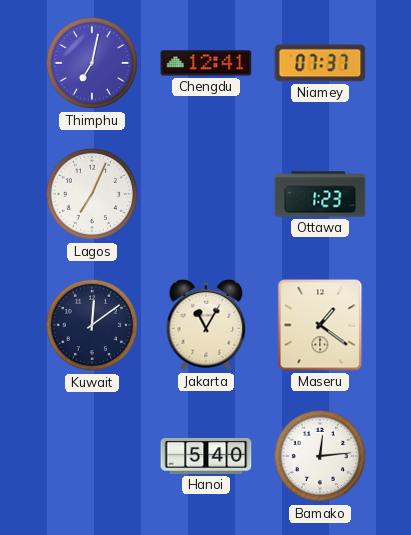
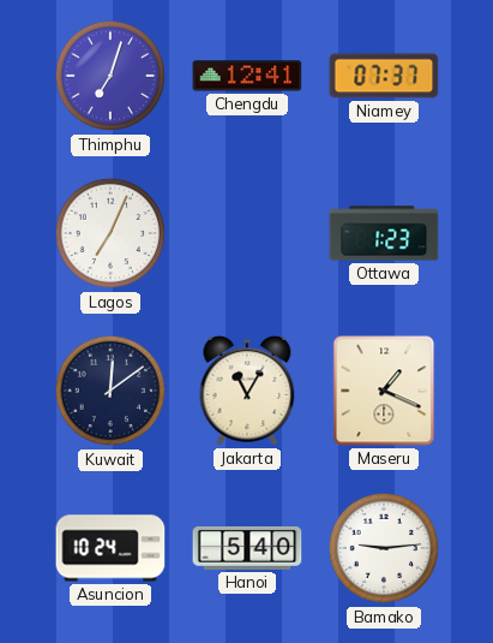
Thimphu: 7:02 -> 7:03
Maseru: 1:21 -> 1:19
Asuncion: none -> 10:24
Bamako: 12:14 -> 9:14
